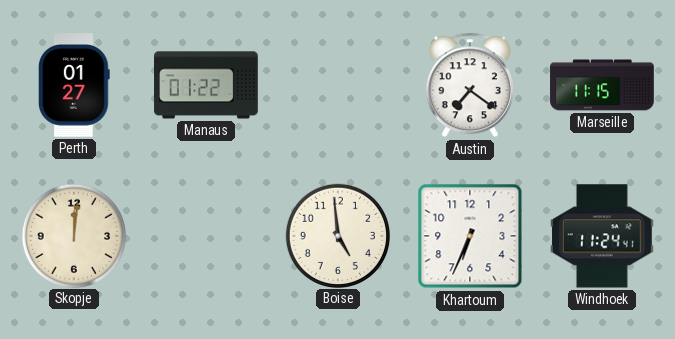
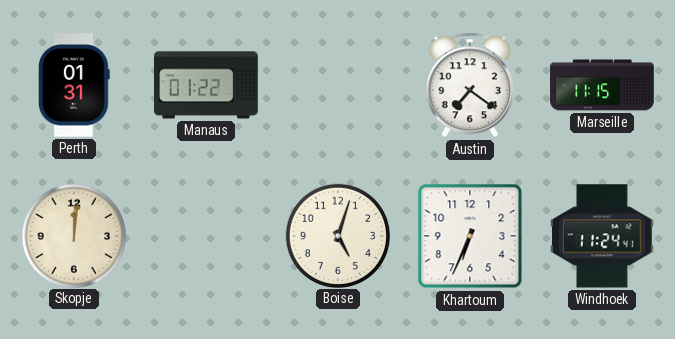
Perth: 01:27 -> 01:31
Boise: 4:59 -> 5:03
